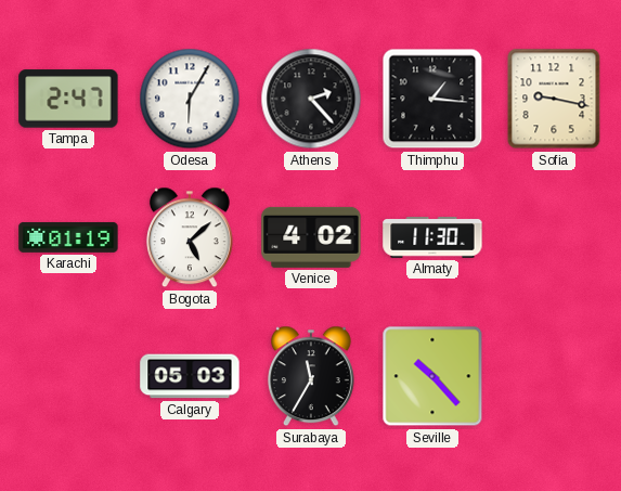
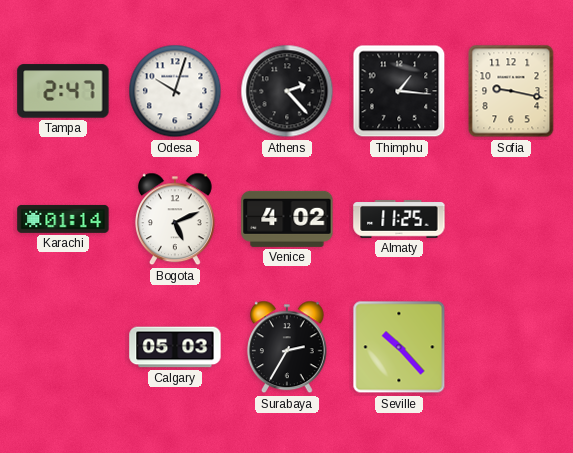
Odesa: 6:05 -> 10:03
Karachi: 01:19 -> 01:14
Bogota: 5:08 -> 5:11
Almaty: 11:30 -> 11:25
Surabaya: 11:35 -> 2:35
